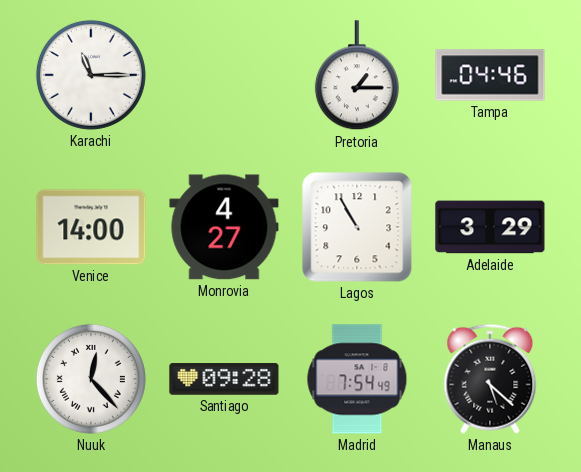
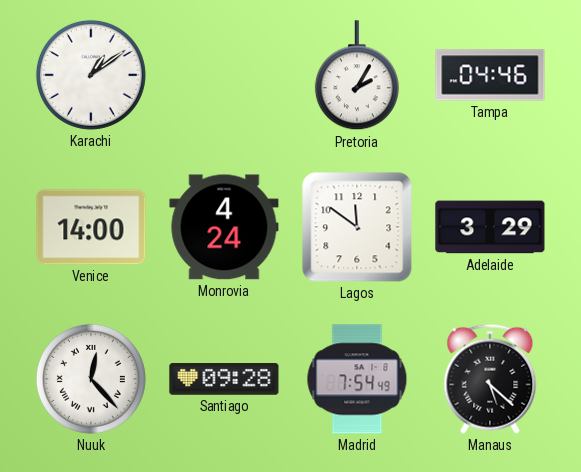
Karachi: 11:15 -> 1:09
Pretoria: 1:15 -> 2:05
Monrovia: 4:27 -> 4:24
Lagos: 10:55 -> 11:51
